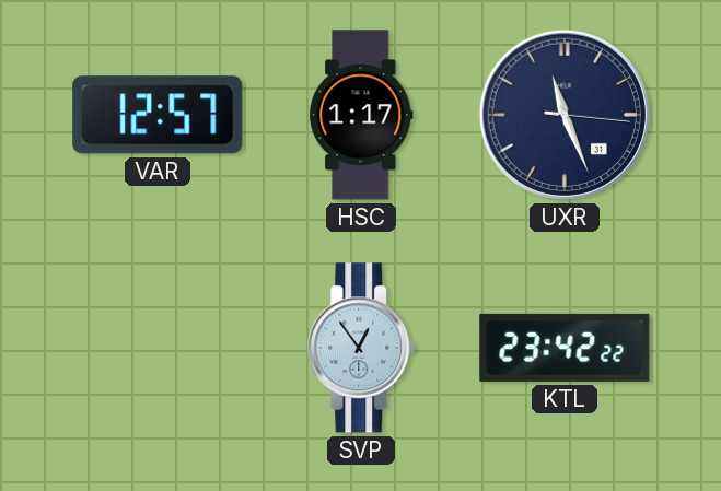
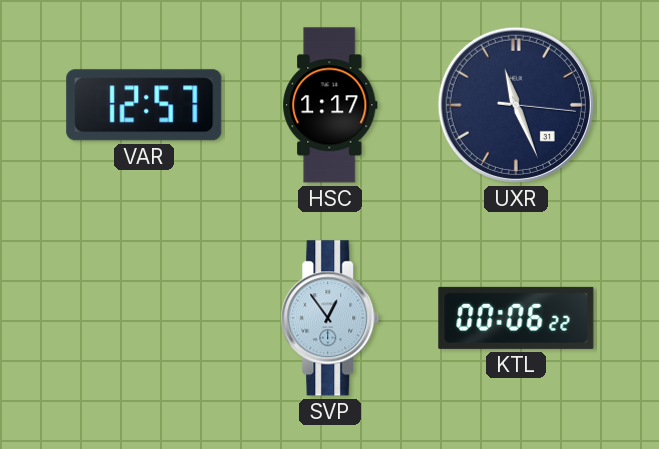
KTL: 23:42 -> 00:06
